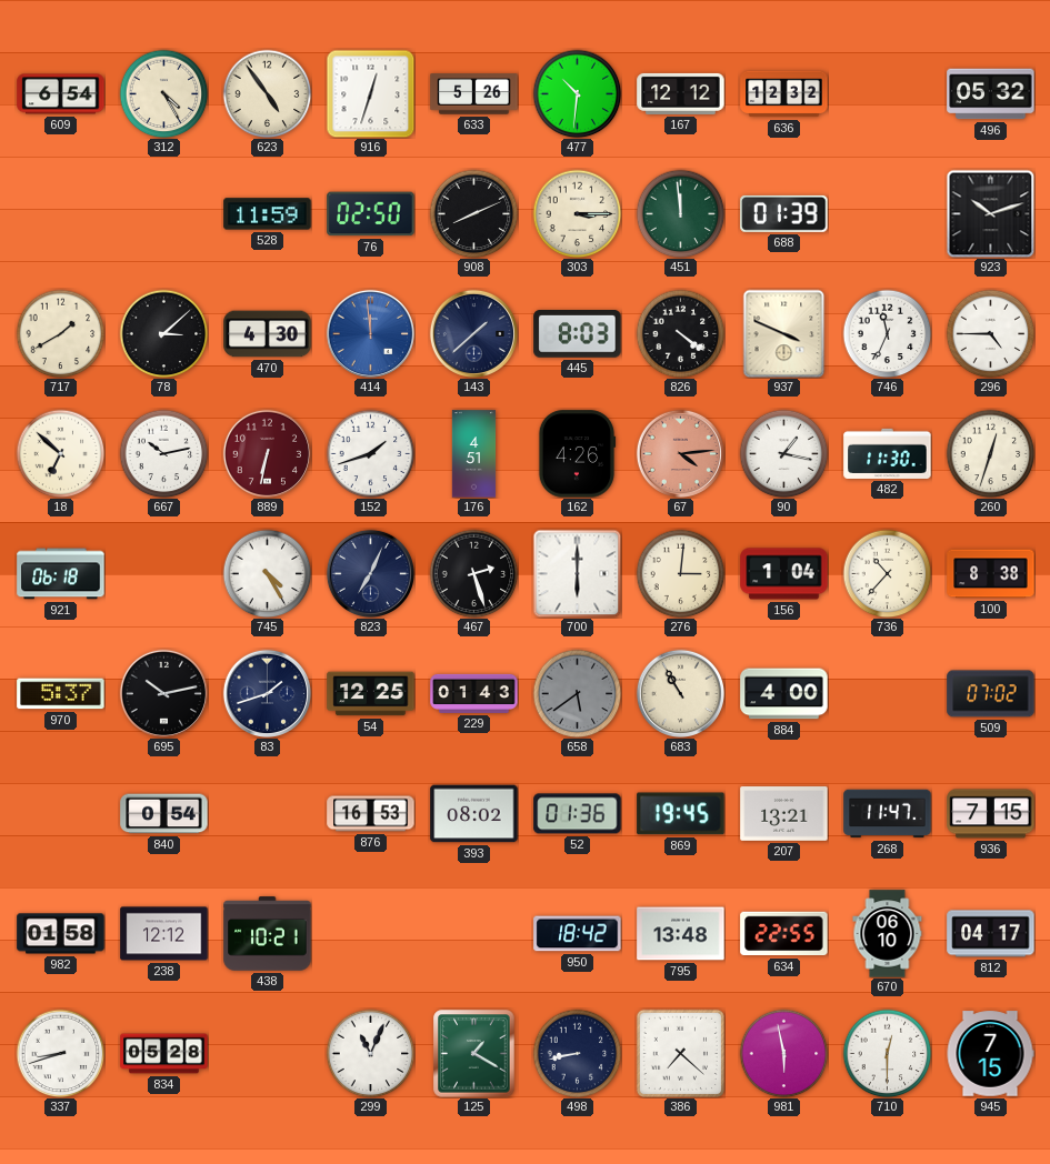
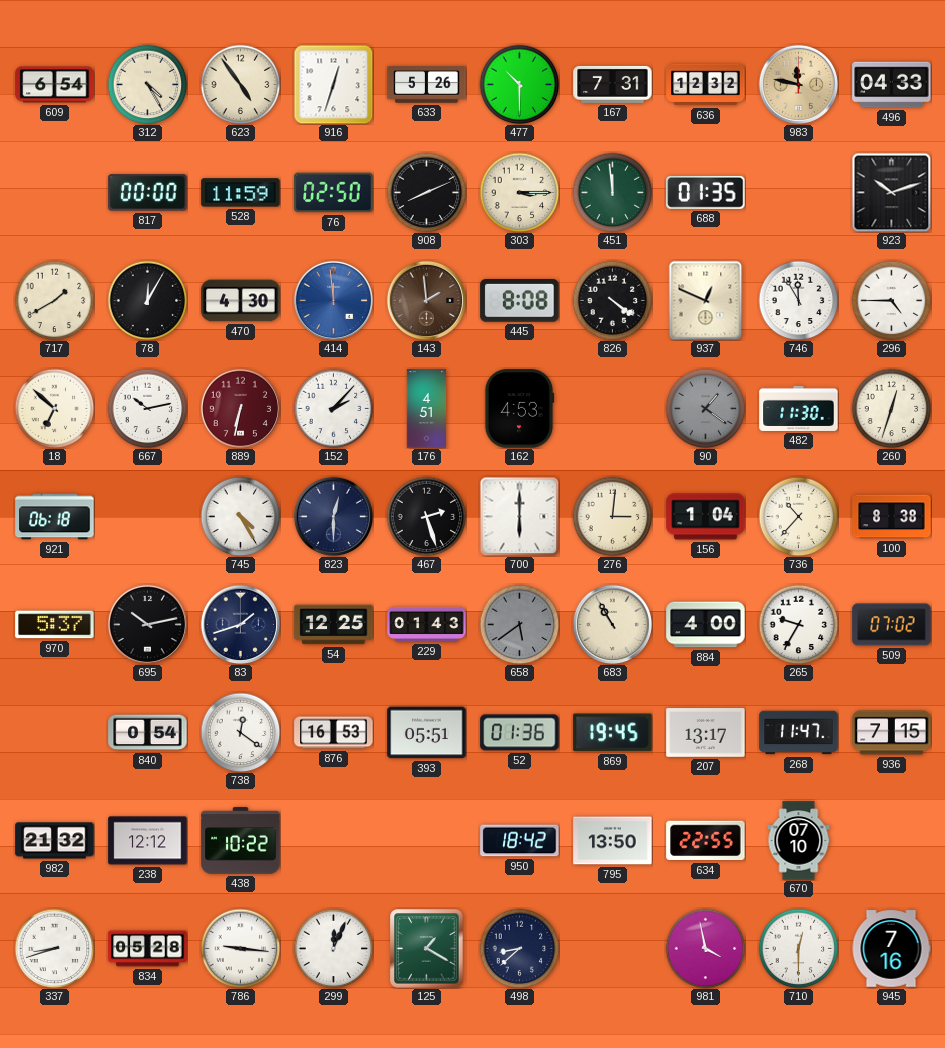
477: 10:31 -> 10:30
167: 12:12 -> 7:31
983: none -> 11:47
496: 05:32 -> 04:33
817: none -> 00:00
688: 01:39 -> 01:35
78: 3:08 -> 12:05
143: 1:38 -> 1:59
143 dial: navy -> brown
445: 8:03 -> 8:08
937: 3:49 -> 12:49
746: 11:34 -> 11:55
152: 1:42 -> 2:07
162: 4:26 -> 4:53
67: 4:14 -> none
90: 1:17 -> 1:21
90 dial: white -> grey
823: 7:04 -> 12:30
265: none -> 9:35
738: none -> 12:21
393: 08:02 -> 05:51
207: 13:21 -> 13:17
982: 01:58 -> 21:32
438: 10:21 -> 10:22
795: 13:48 -> 13:50
670: 06:10 -> 07:10
812: 04:17 -> none
786: none -> 9:16
299: 11:04 -> 12:04
498: 8:43 -> 8:38
386: 7:22 -> none
981: 5:58 -> 3:58
945: 7:15 -> 7:16
